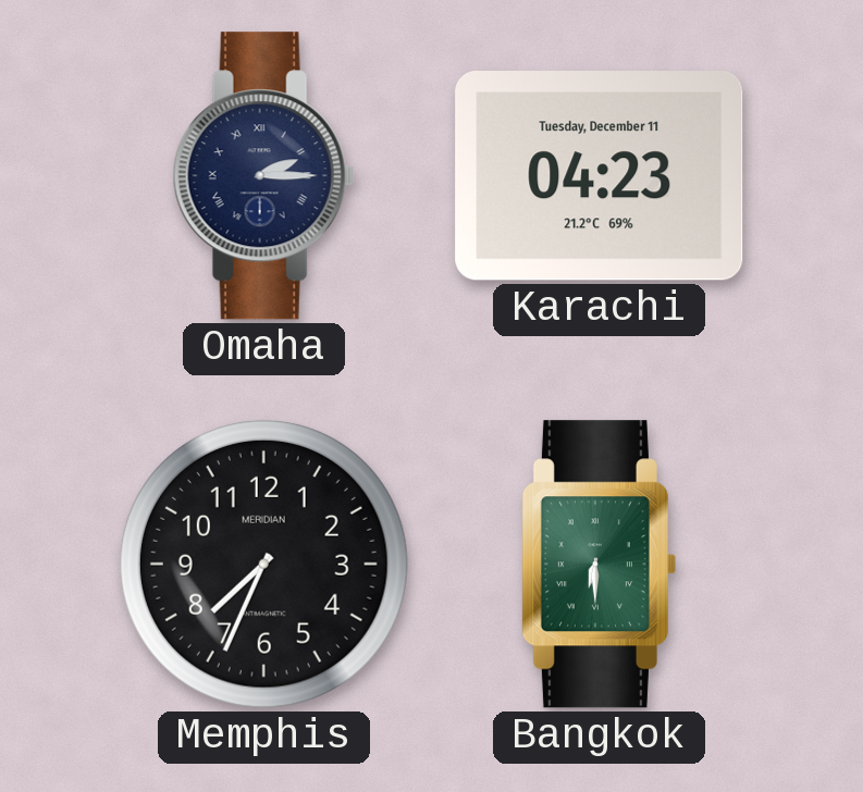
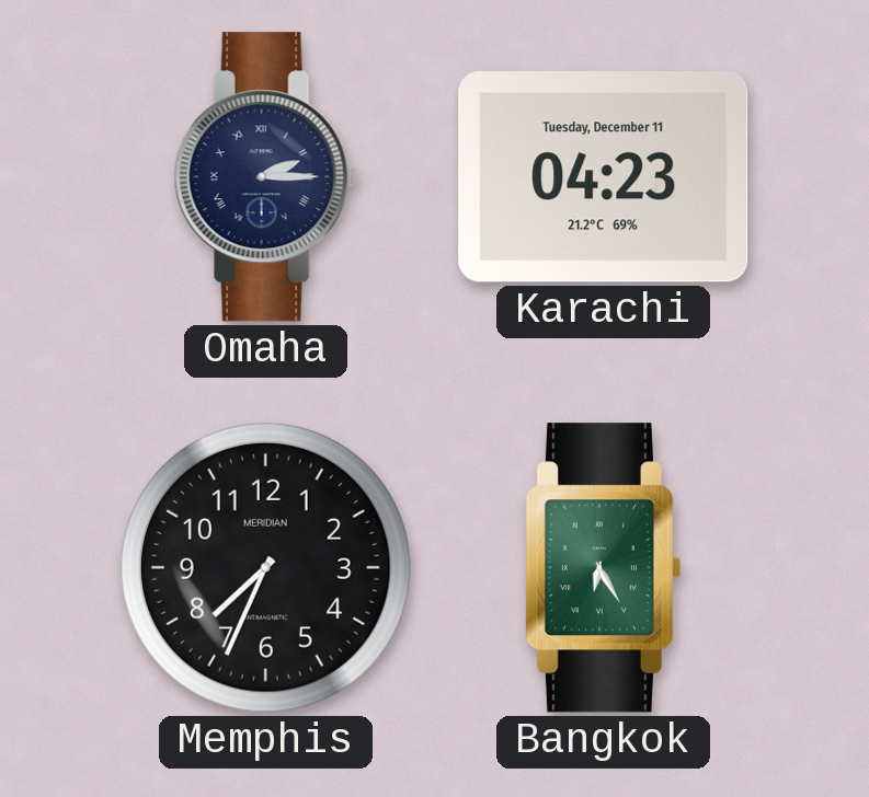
Bangkok: 6:30 -> 6:25
